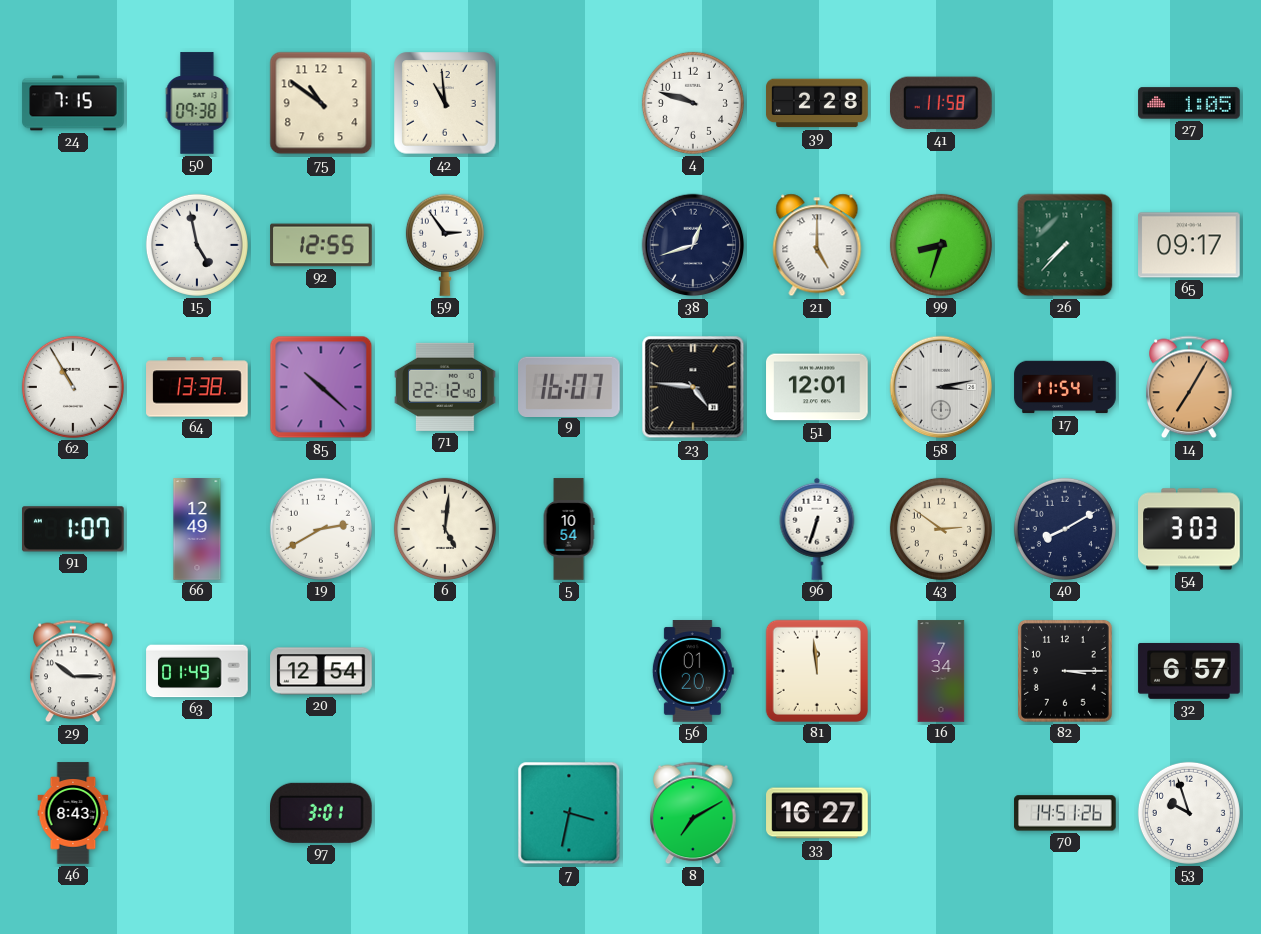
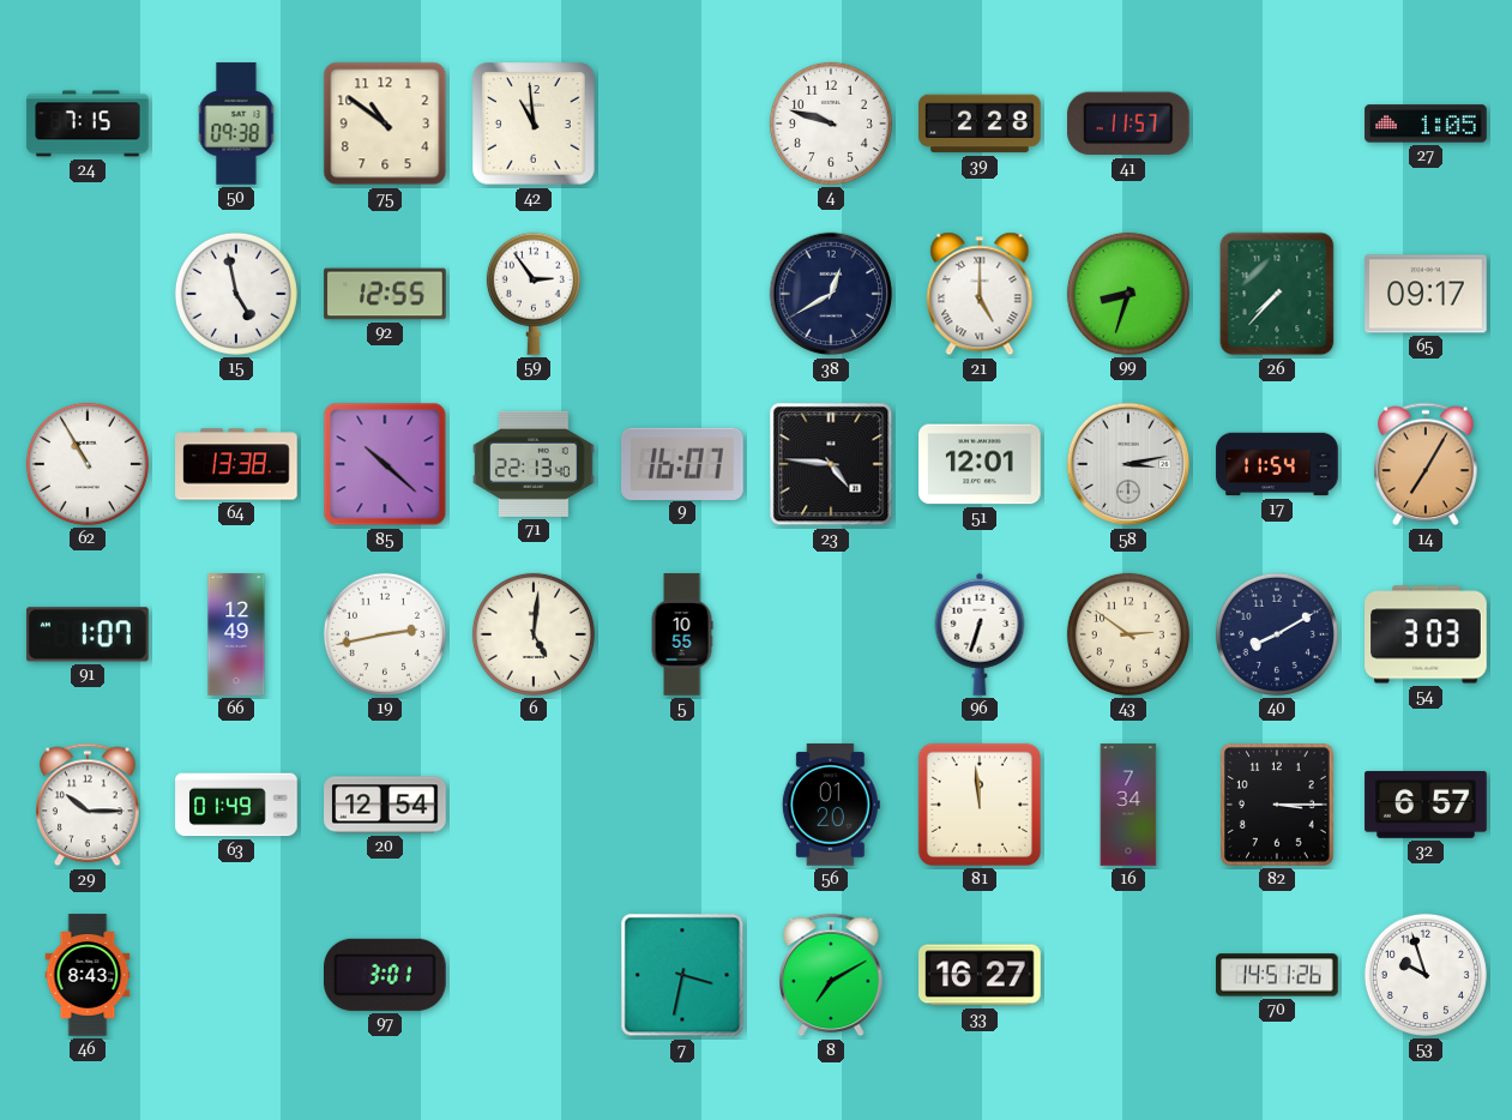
41: 11:58 -> 11:57
38: 12:42 -> 12:40
71: 22:12 -> 22:13
19: 2:40 -> 2:43
5: 10:54 -> 10:55
